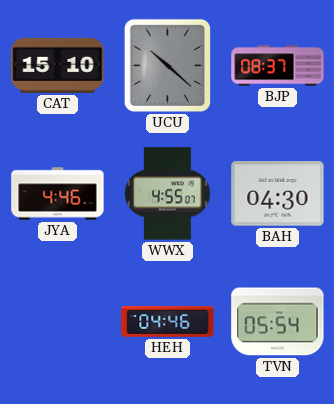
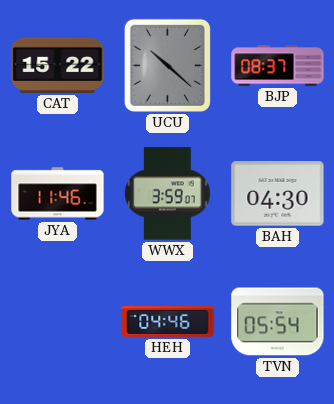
CAT: 15:10 -> 15:22
JYA: 4:46 -> 11:46
WWX: 4:55 -> 3:59
